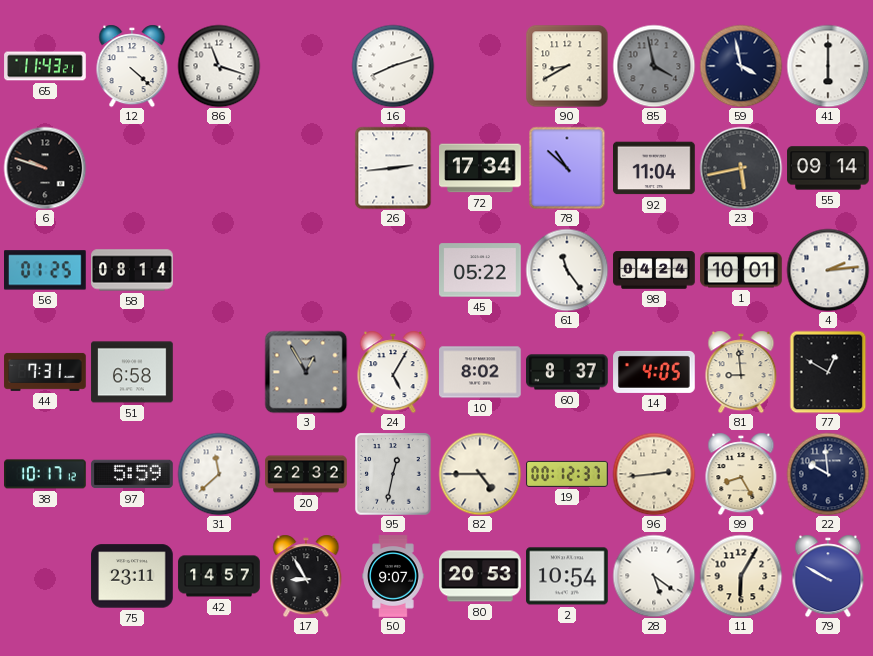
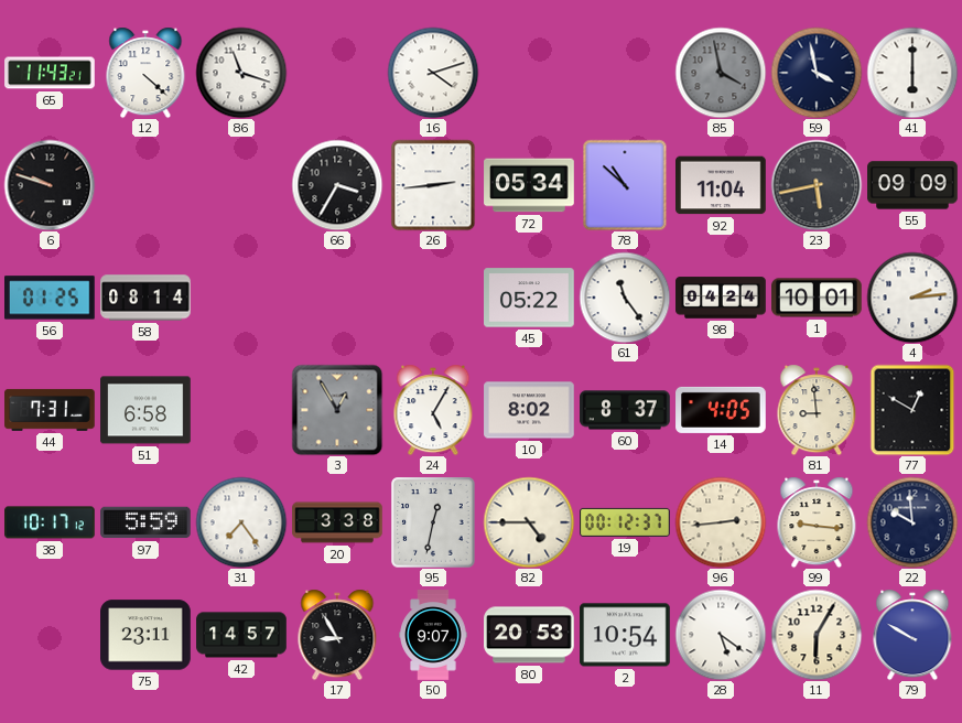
16: 8:12 -> 4:12
90: 8:40 -> none
66: none -> 3:35
72: 17:34 -> 05:34
55: 09:14 -> 09:09
31: 11:38 -> 7:24
20: 22:32 -> 3:38
99: 8:25 -> 9:16
